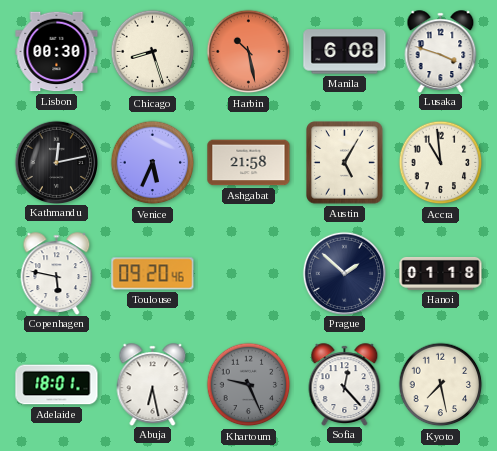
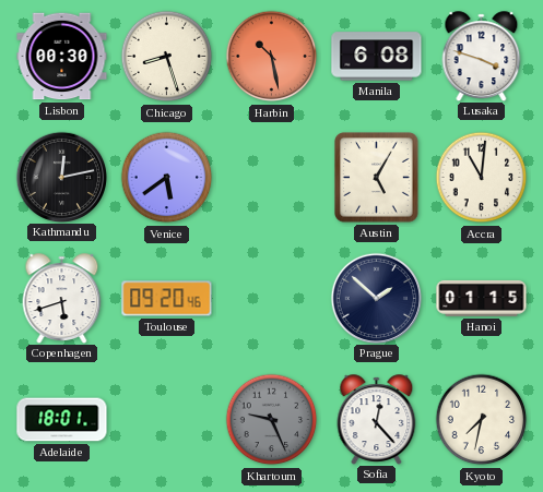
Venice: 5:34 -> 5:39
Ashgabat: 21:58 -> none
Accra: 10:59 -> 11:01
Copenhagen: 5:47 -> 5:42
Hanoi: 01:18 -> 01:15
Abuja: 6:28 -> none
Kyoto: 7:28 -> 7:32
